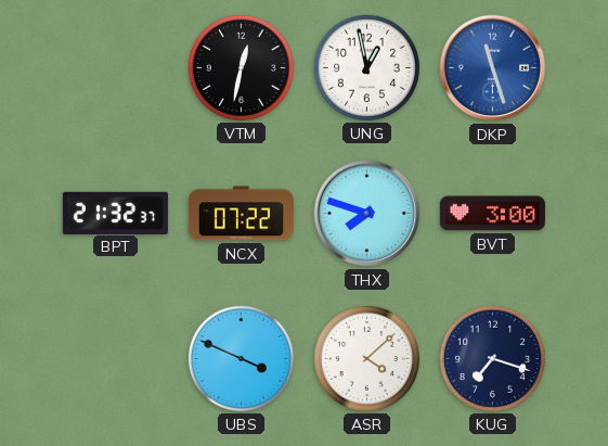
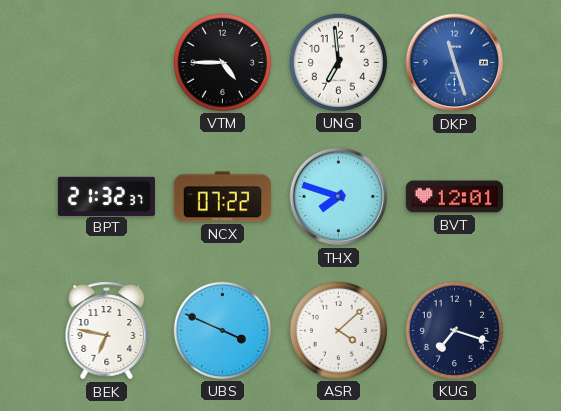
VTM: 12:32 -> 4:45
UNG: 12:58 -> 6:59
BVT: 3:00 -> 12:01
BEK: none -> 6:47
